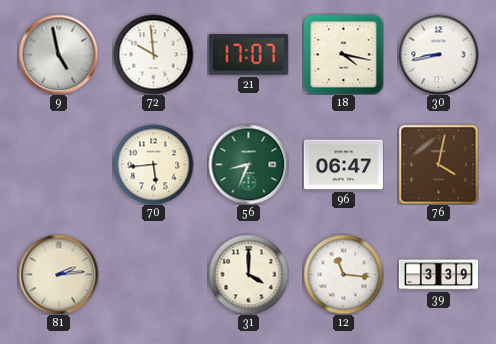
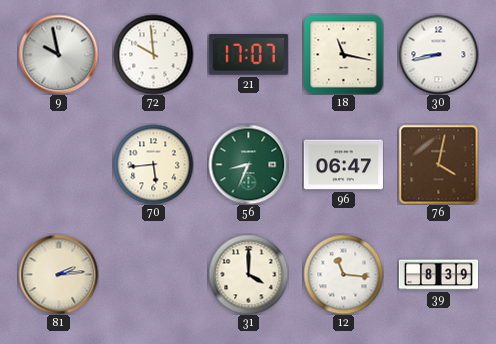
9: 4:58 -> 9:58
18: 4:17 -> 11:17
39: 3:39 -> 8:39
